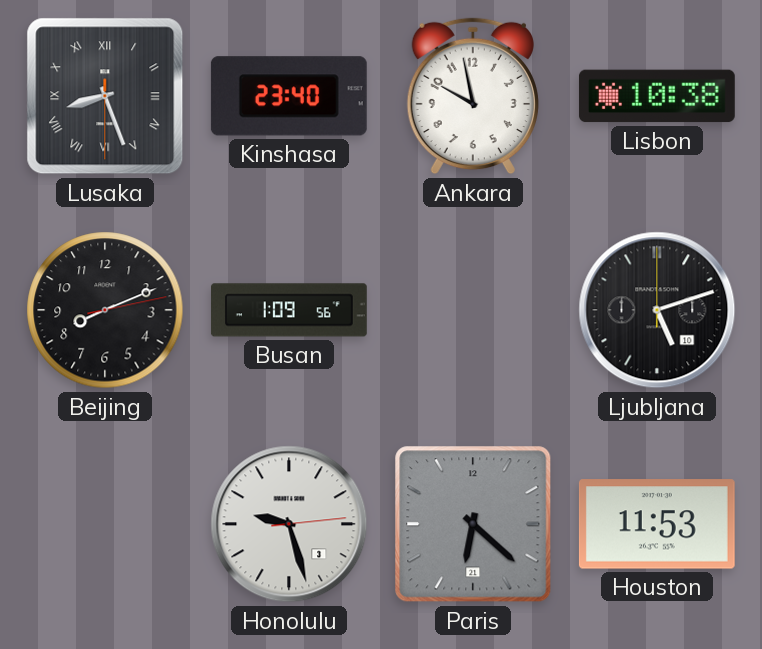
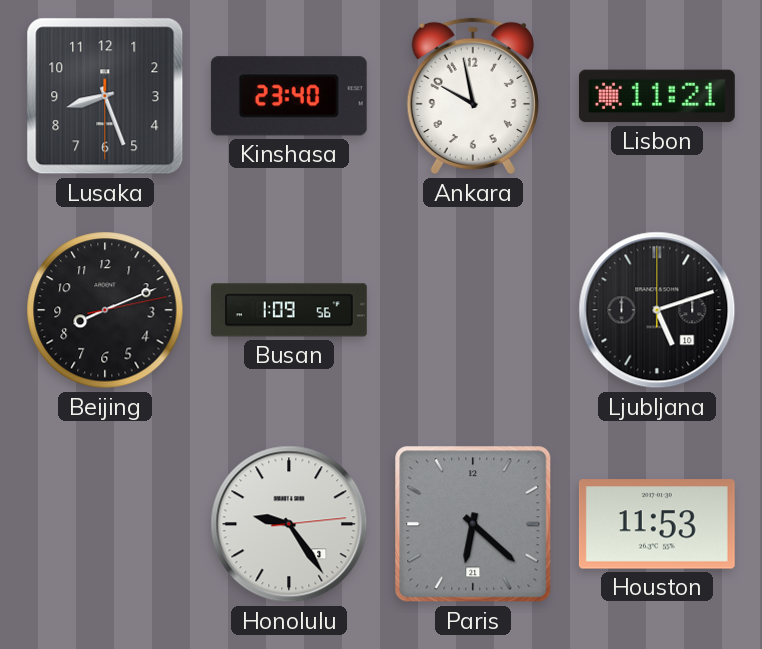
Lusaka numerals: Roman -> Arabic
Lisbon: 10:38 -> 11:21
Honolulu: 9:27 -> 9:24
